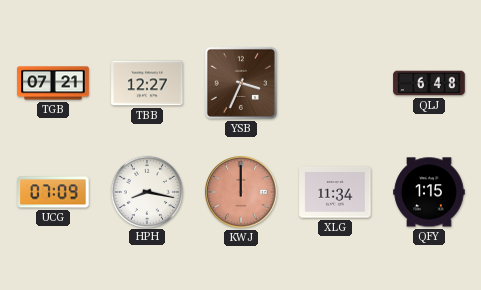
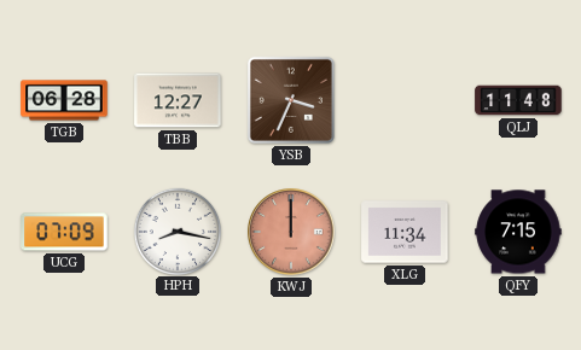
TGB: 07:21 -> 06:28
QLJ: 6:48 -> 11:48
QFY: 1:15 -> 7:15
